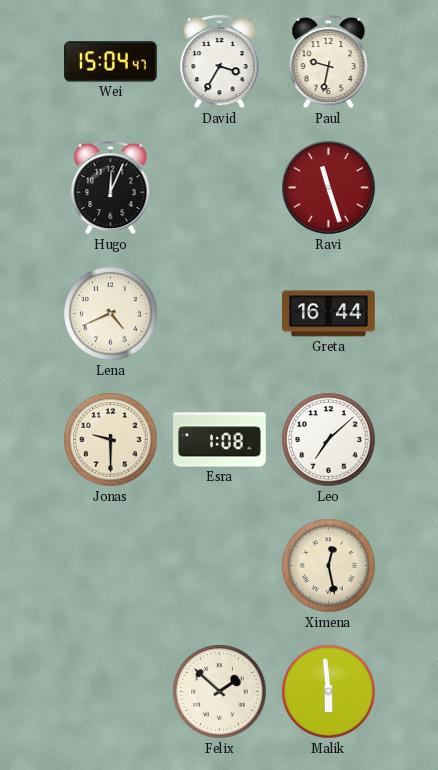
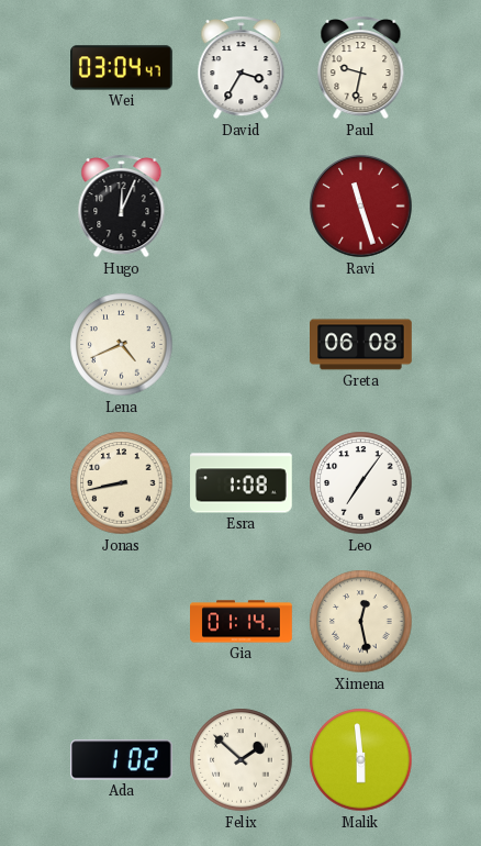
Wei: 15:04 -> 03:04
Greta: 16:44 -> 06:08
Jonas: 9:30 -> 8:43
Leo: 7:08 -> 7:06
Gia: none -> 01:14
Ada: none -> 1:02
